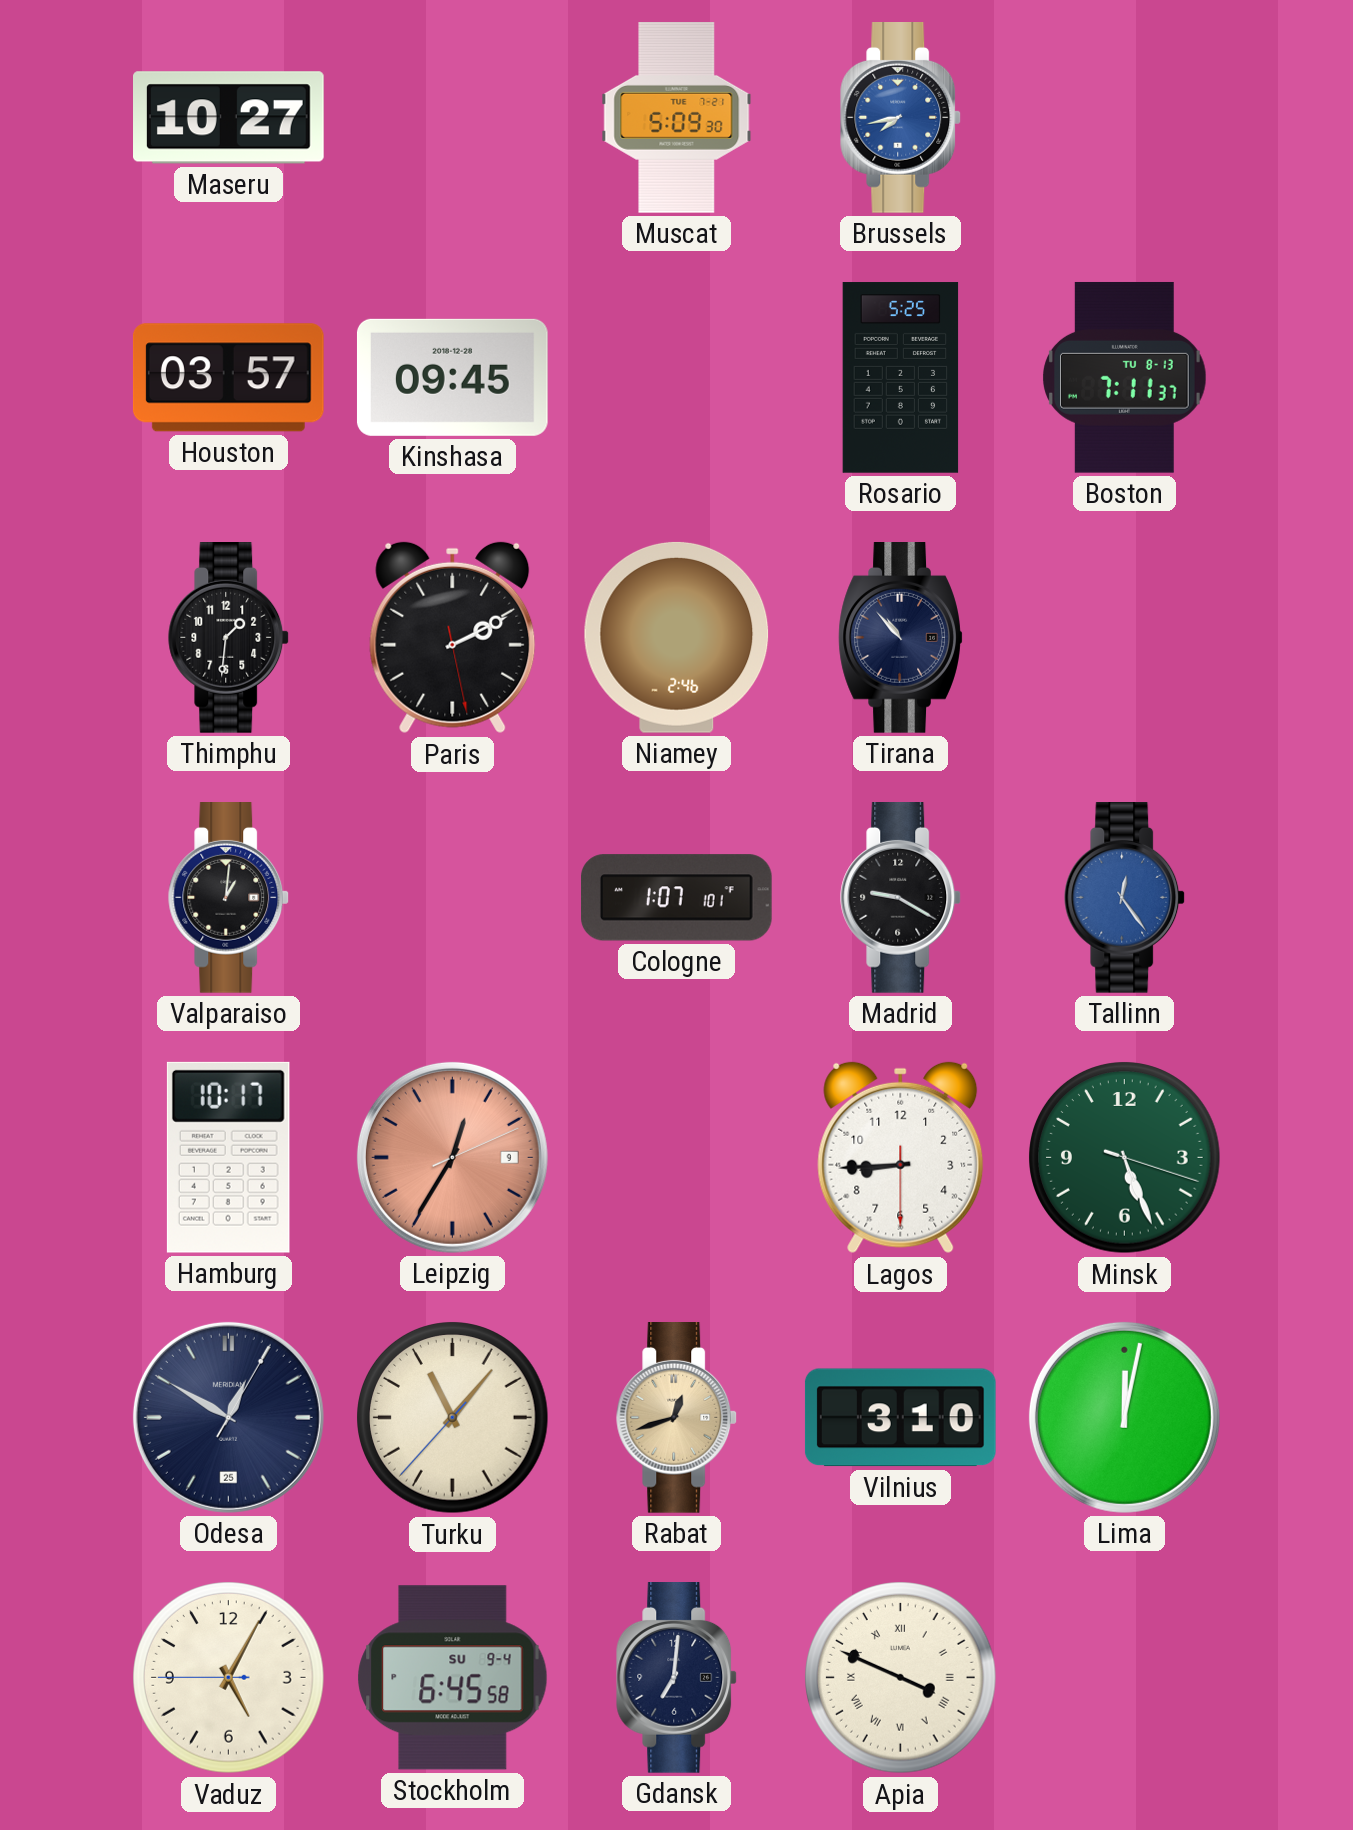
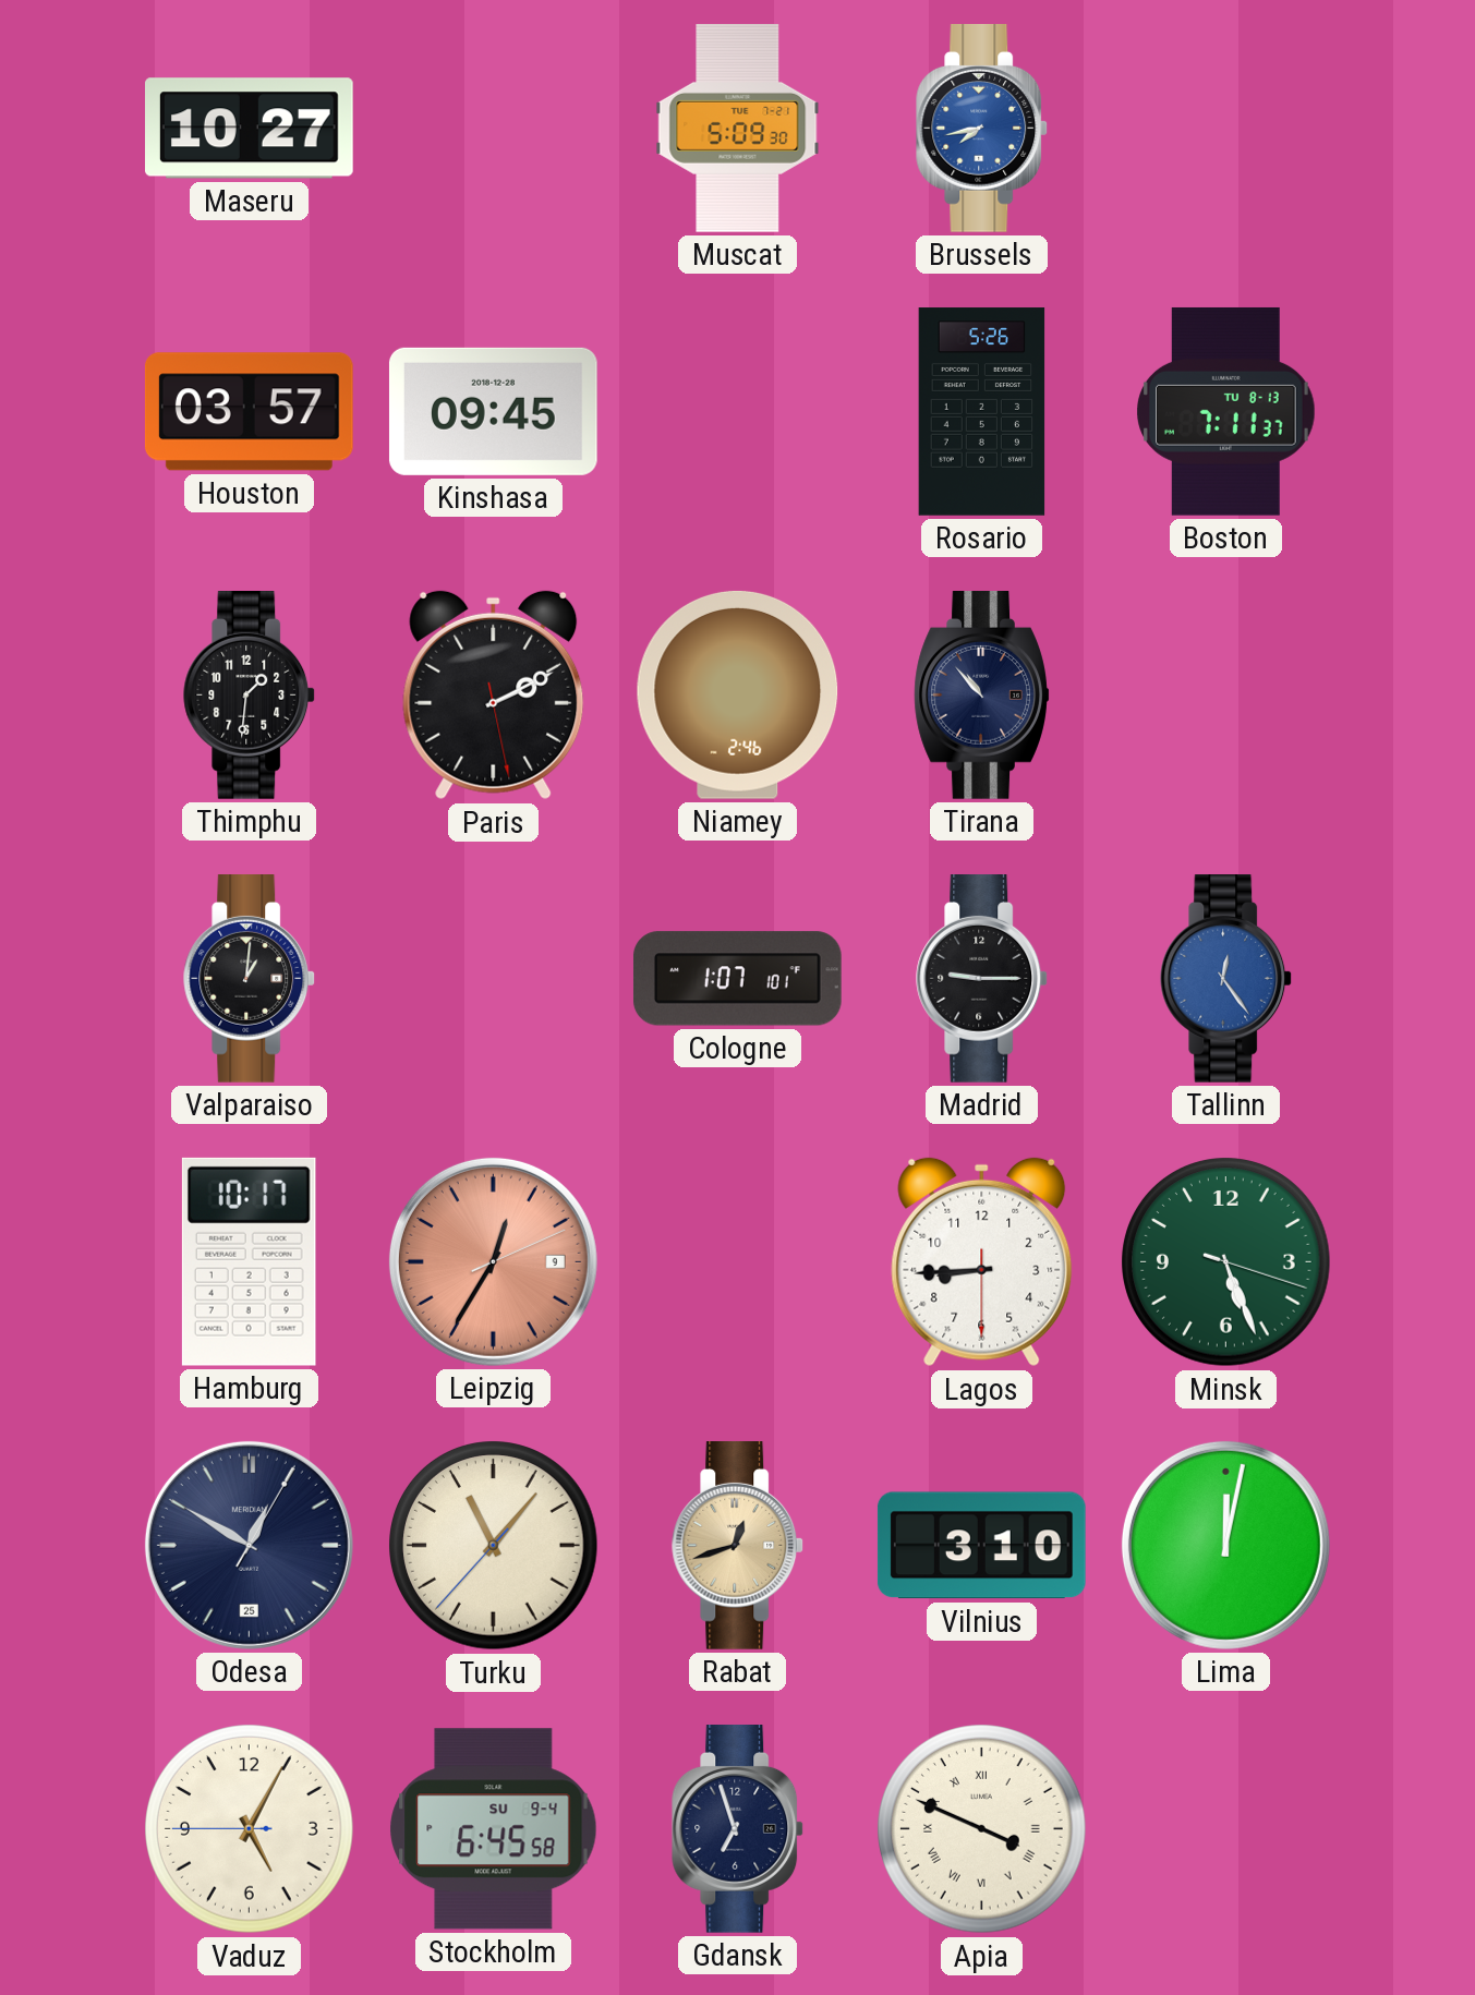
Rosario: 5:25 -> 5:26
Madrid: 9:20 -> 9:15
Gdansk: 7:01 -> 6:57
